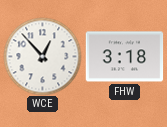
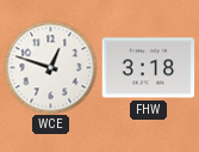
WCE: 12:53 -> 12:48
